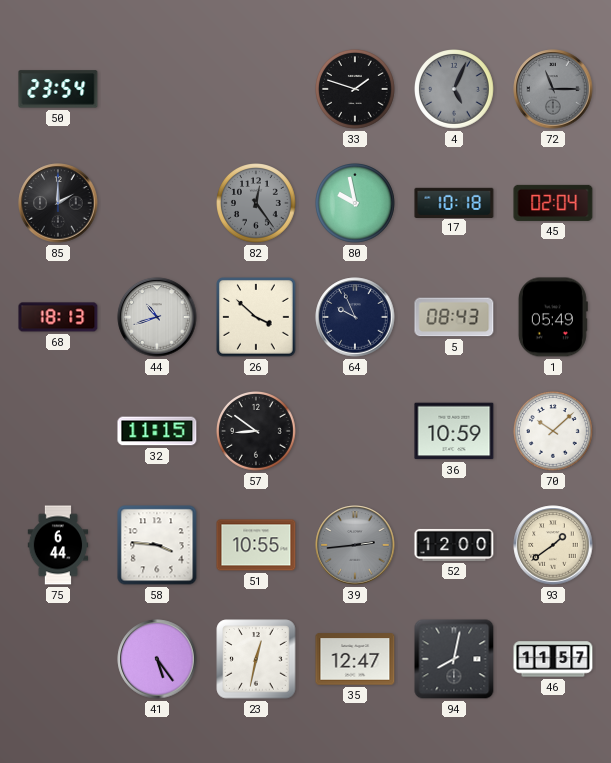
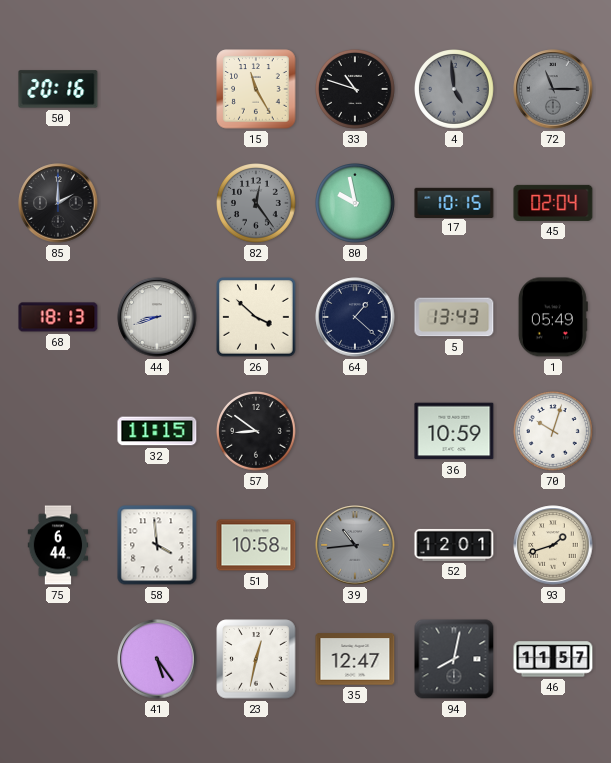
50: 23:54 -> 20:16
15: none -> 11:25
33: 1:48 -> 10:48
4: 5:04 -> 4:59
17: 10:18 -> 10:15
44: 10:42 -> 8:42
64: 9:56 -> 1:22
5: 08:43 -> 13:43
70: 10:08 -> 10:03
58: 3:46 -> 3:59
51: 10:55 -> 10:58
39: 2:44 -> 10:44
52: 12:00 -> 12:01
93: 1:39 -> 1:42
